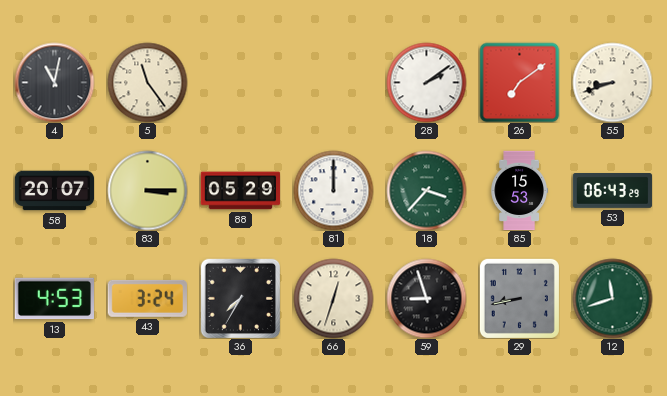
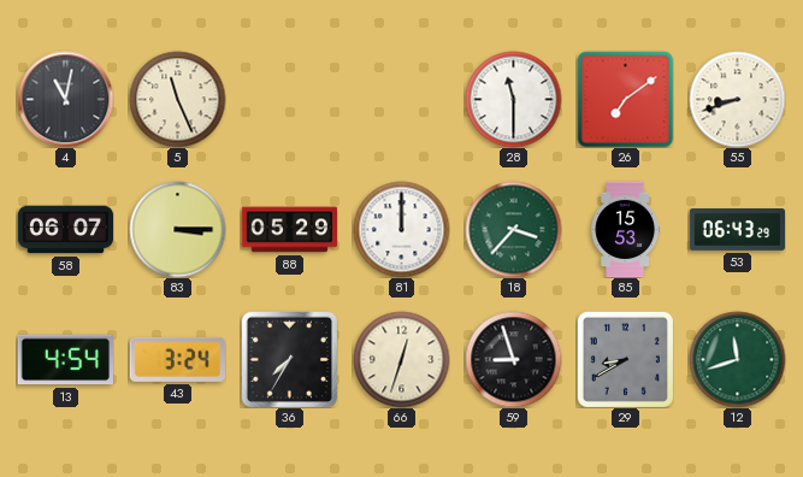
5: 11:24 -> 11:26
28: 2:09 -> 11:30
58: 20:07 -> 06:07
13: 4:53 -> 4:54
29: 8:43 -> 8:40
